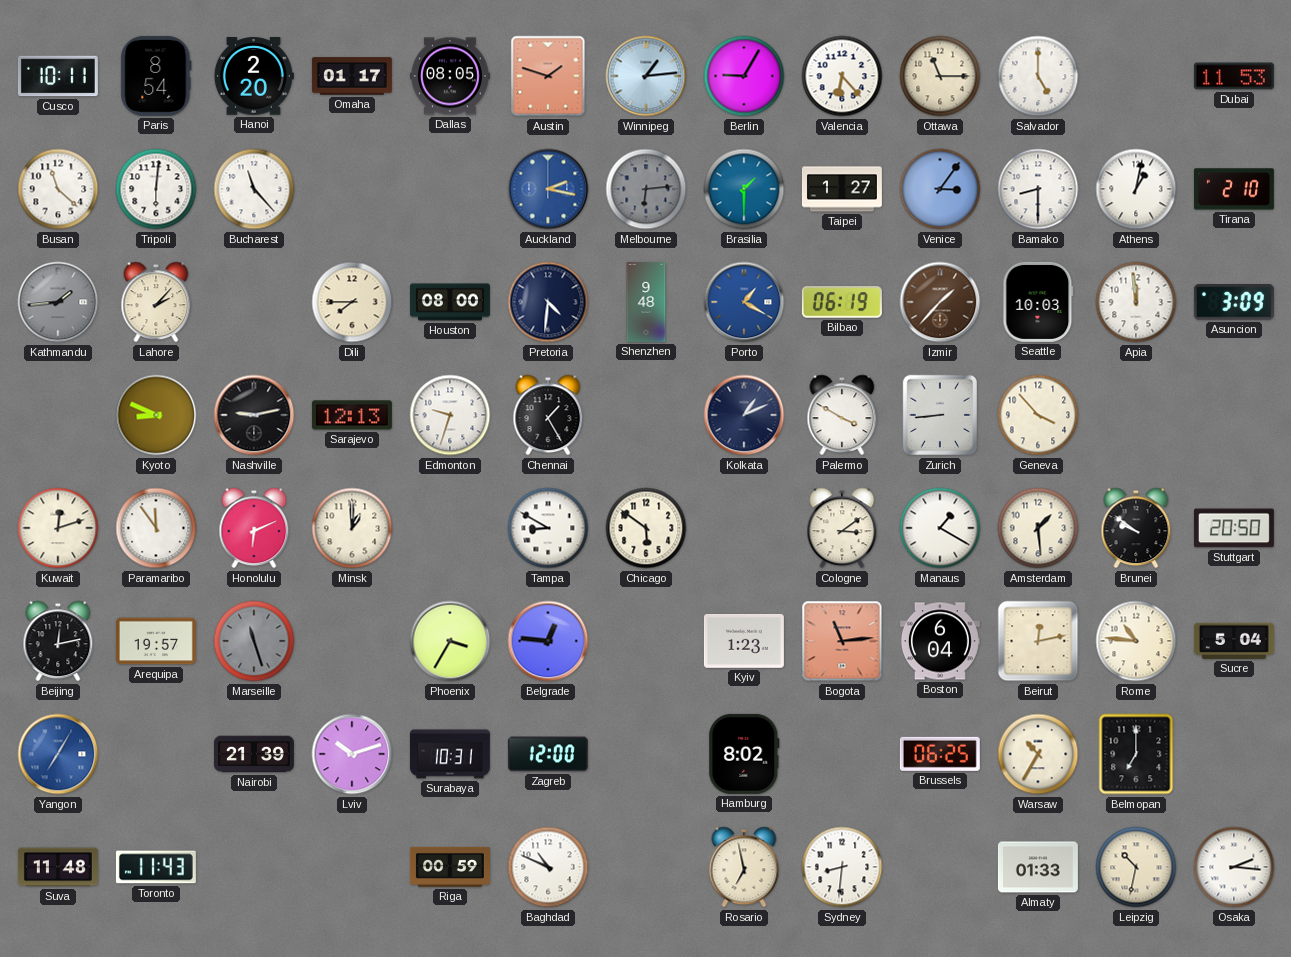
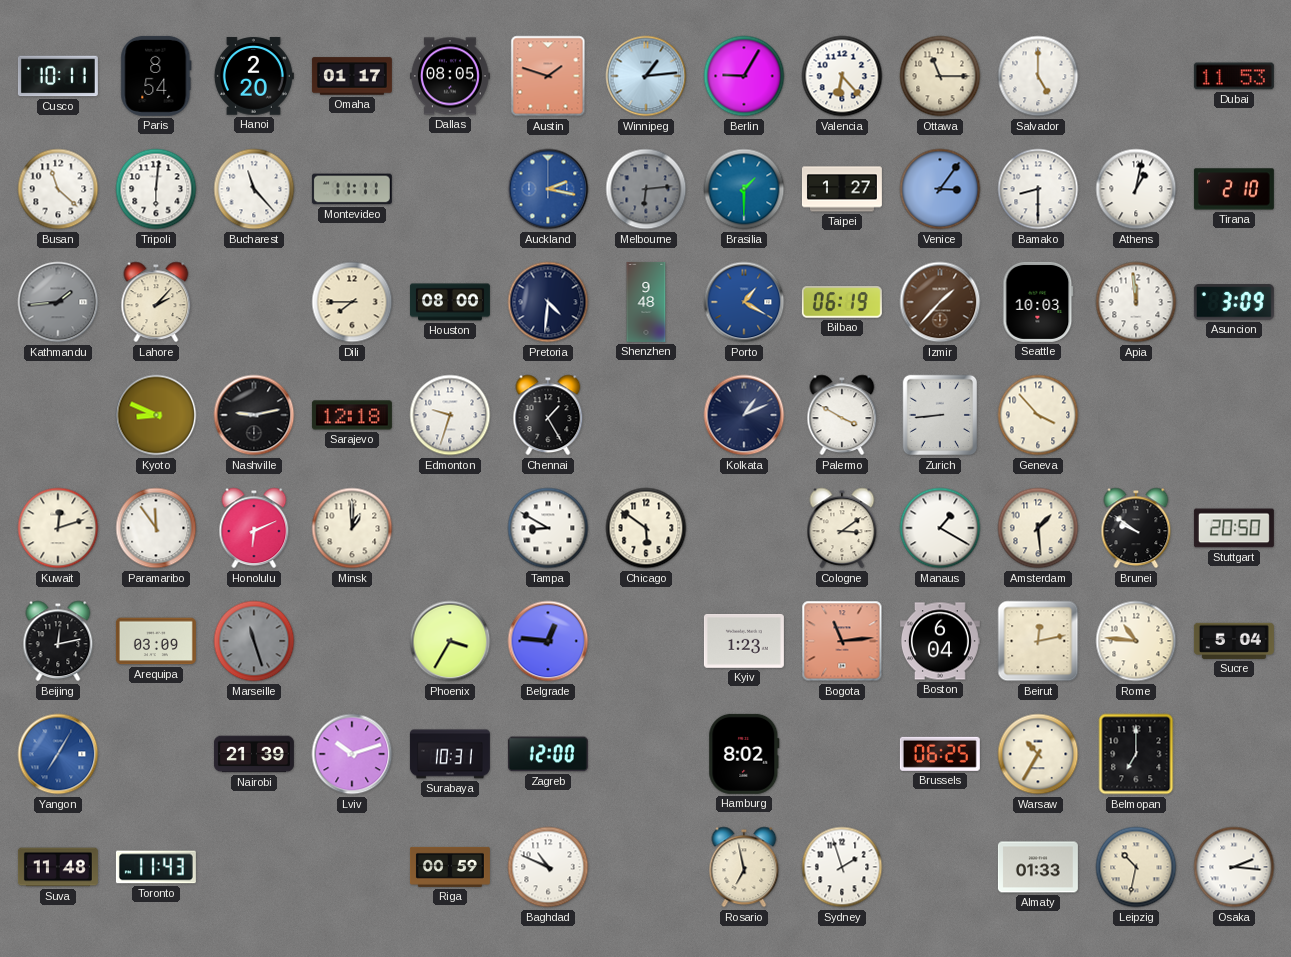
Montevideo: none -> 11:11
Sarajevo: 12:13 -> 12:18
Arequipa: 19:57 -> 03:09
Sydney: 8:31 -> 1:57
